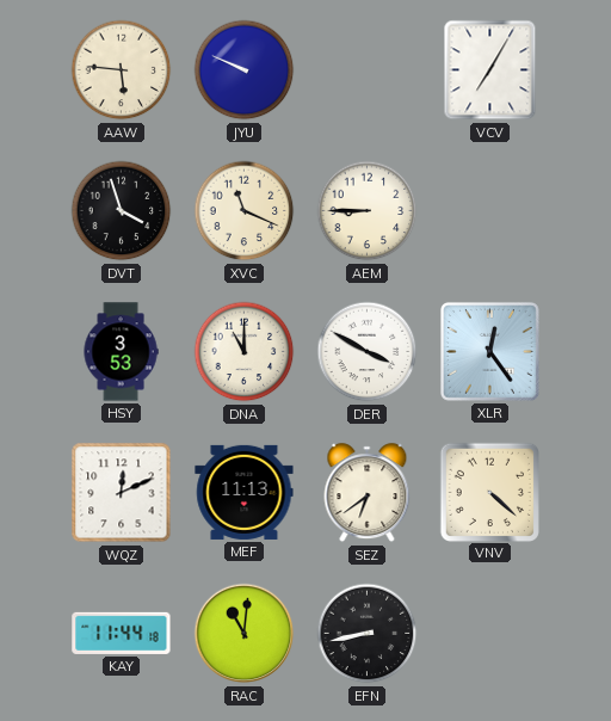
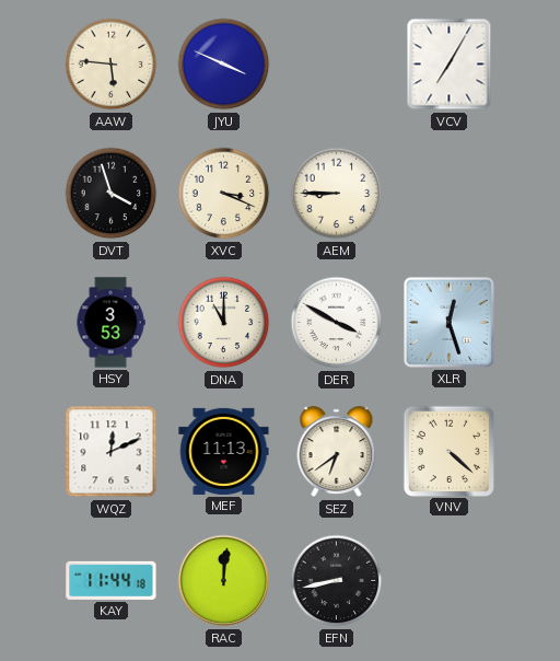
JYU: 9:49 -> 3:49
XVC: 11:19 -> 3:19
XLR: 12:24 -> 12:27
RAC: 11:01 -> 12:01
